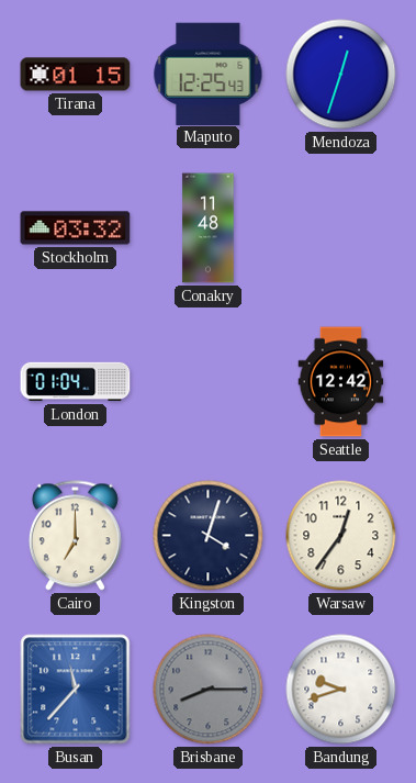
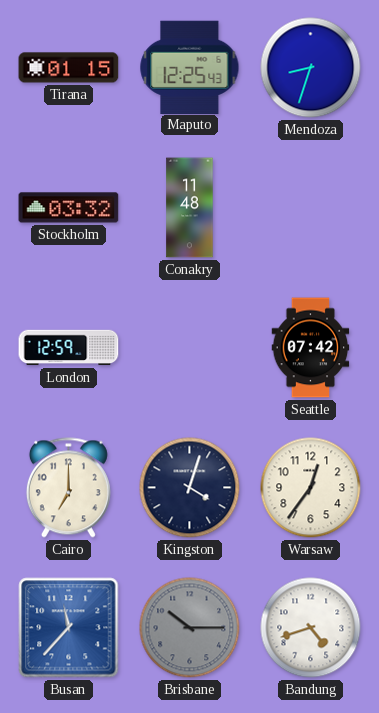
Mendoza: 12:33 -> 8:33
London: 01:04 -> 12:59
Seattle: 12:42 -> 07:42
Brisbane: 8:15 -> 10:15
Bandung: 9:42 -> 4:42
